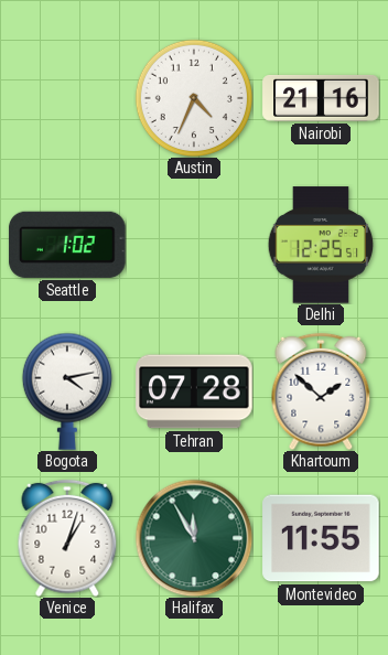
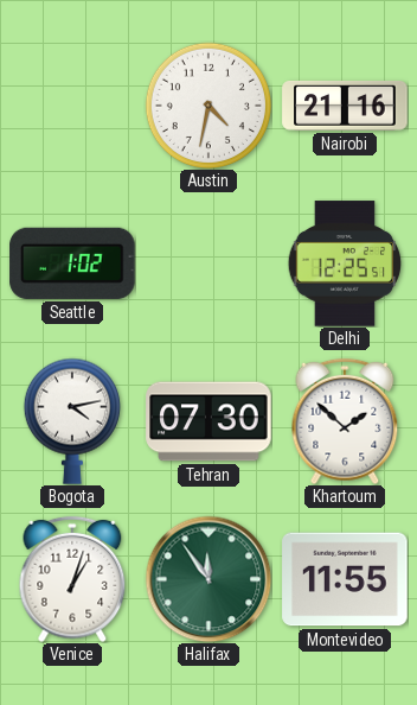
Austin: 4:34 -> 4:32
Tehran: 07:28 -> 07:30
Halifax: 11:55 -> 11:54
